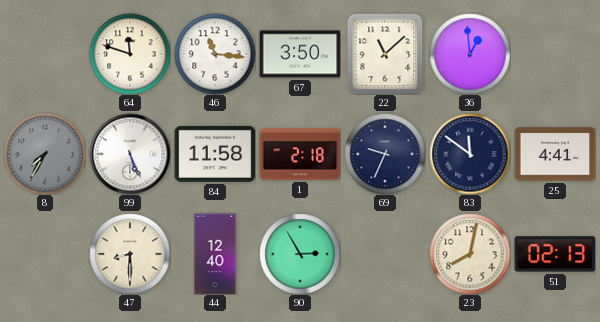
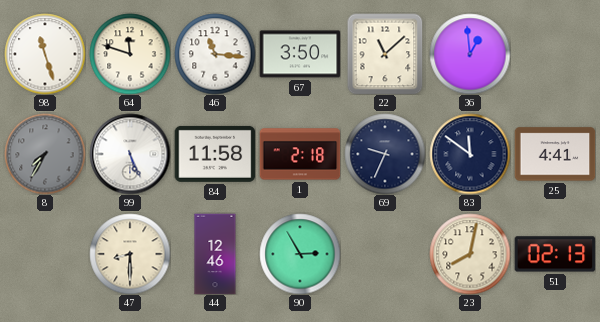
98: none -> 11:27
44: 12:40 -> 12:46
